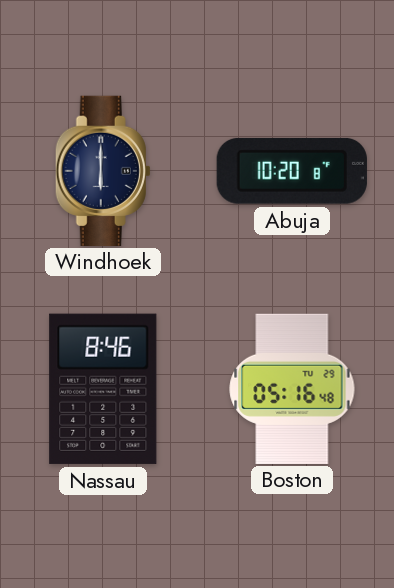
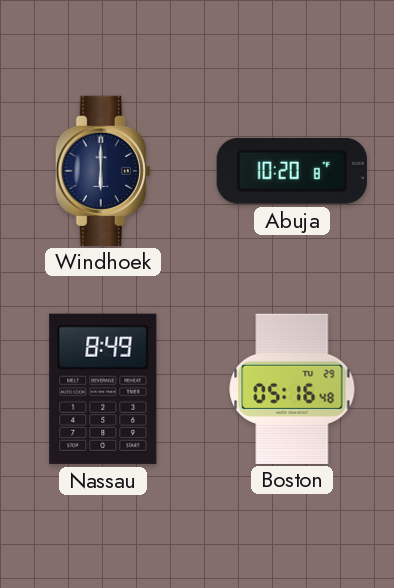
Nassau: 8:46 -> 8:49
